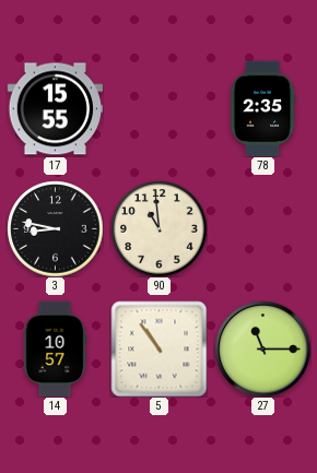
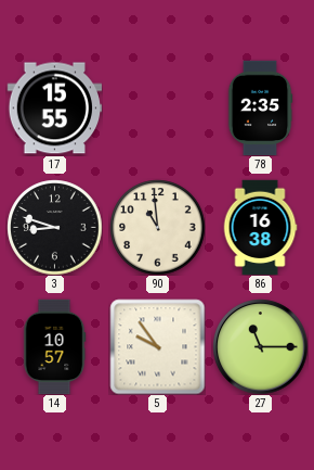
3: 8:47 -> 8:48
86: none -> 16:38
5: 10:54 -> 9:54
